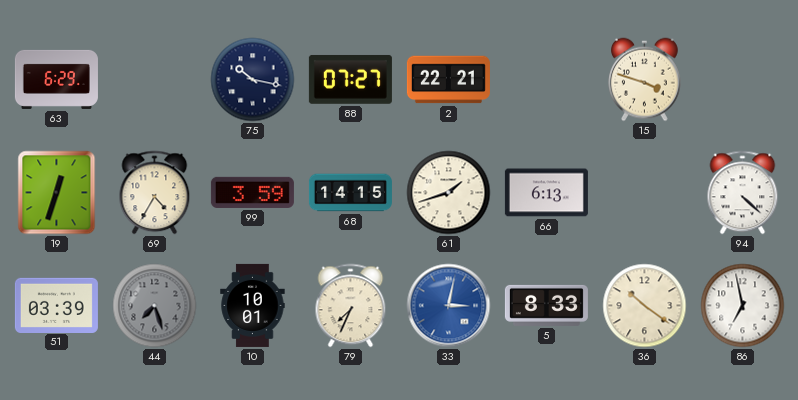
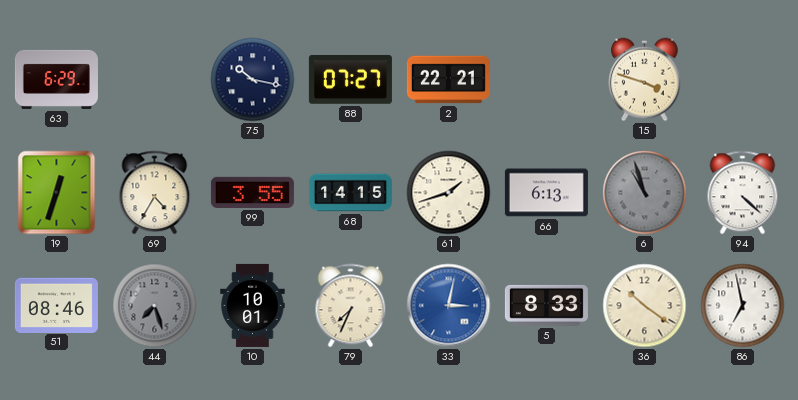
99: 3:59 -> 3:55
6: none -> 10:57
51: 03:39 -> 08:46
